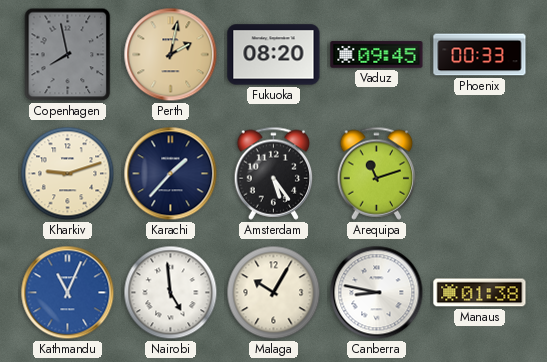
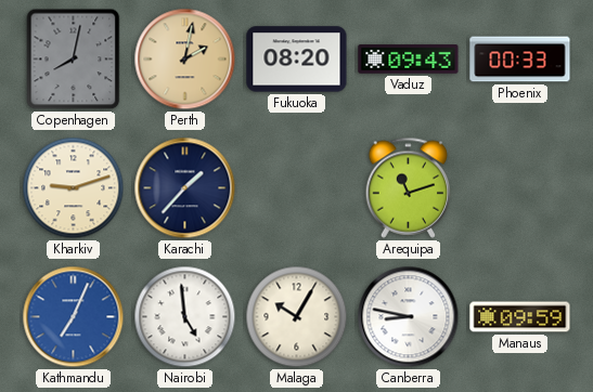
Copenhagen: 7:58 -> 8:02
Vaduz: 09:45 -> 09:43
Amsterdam: 5:24 -> none
Kathmandu: 11:04 -> 7:04
Manaus: 01:38 -> 09:59
